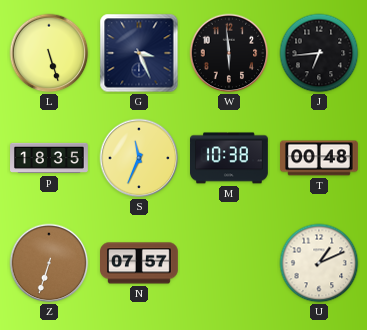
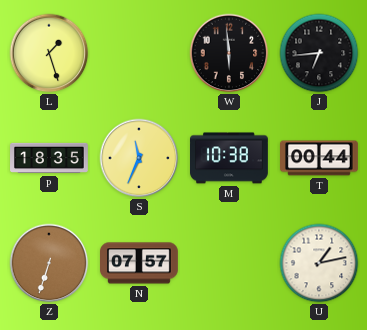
L: 5:27 -> 1:27
G: 3:26 -> none
T: 00:48 -> 00:44
U: 1:11 -> 1:13
